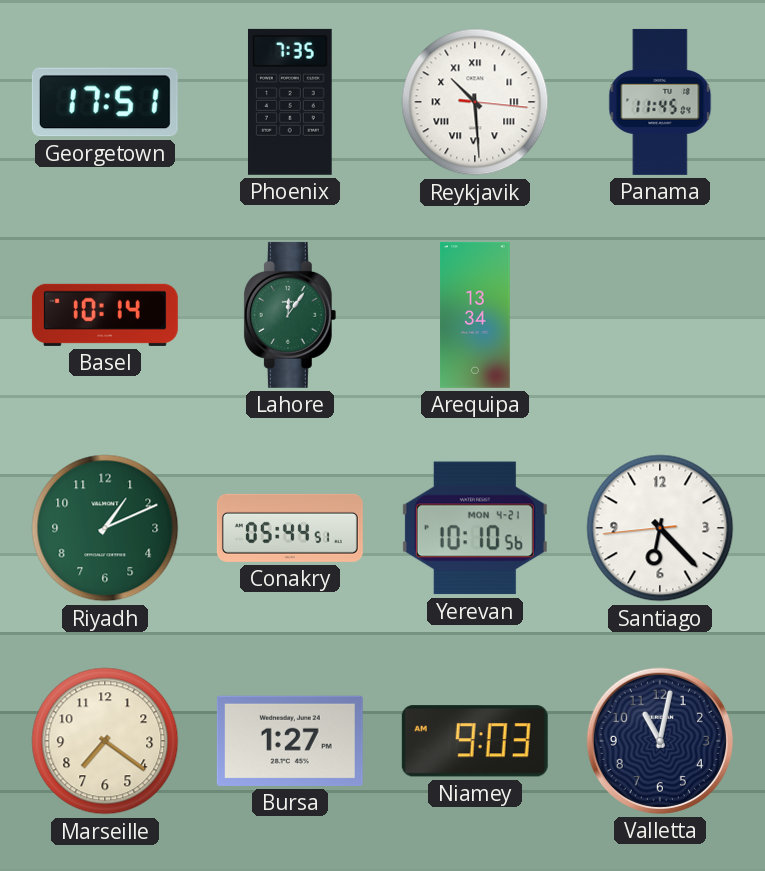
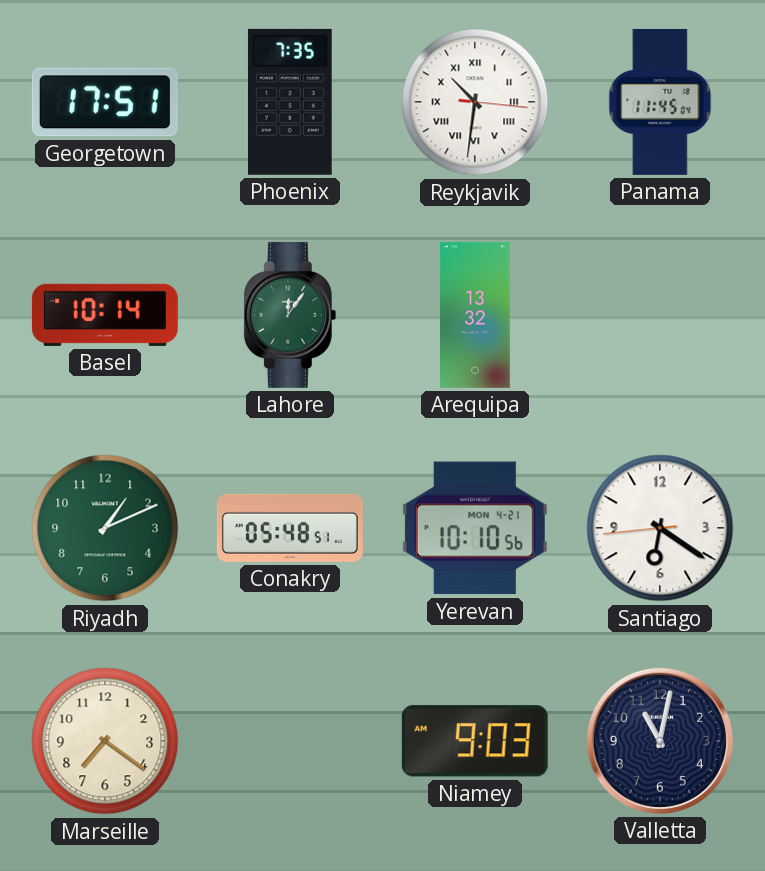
Reykjavik: 10:29 -> 10:31
Arequipa: 13:34 -> 13:32
Conakry: 05:44 -> 05:48
Santiago: 6:22 -> 6:20
Bursa: 1:27 -> none
